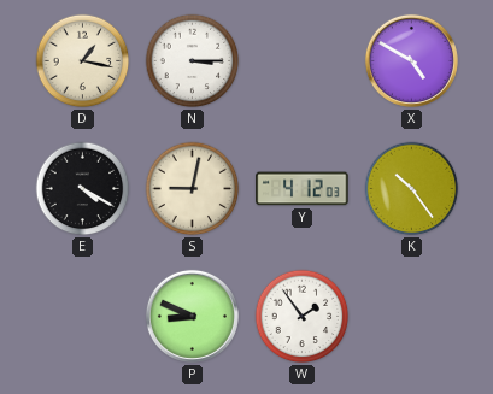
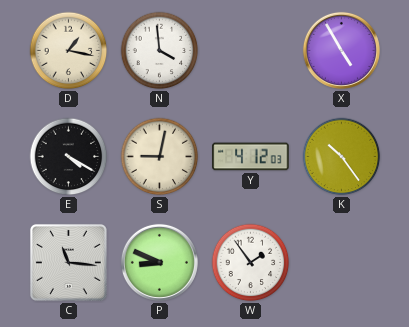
N: 3:15 -> 3:59
X: 4:50 -> 4:55
C: none -> 11:16
